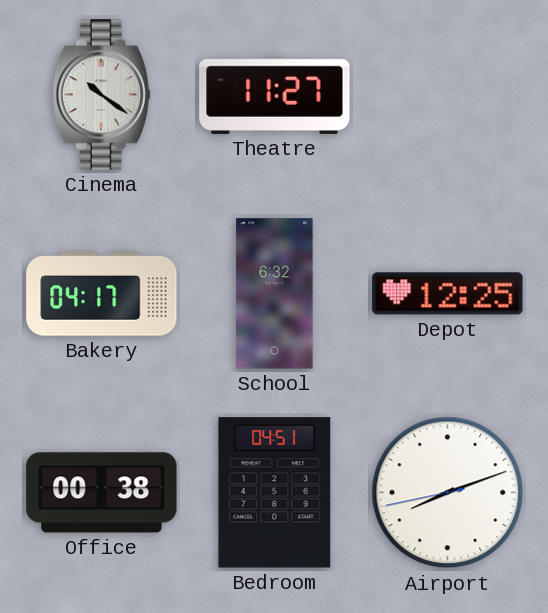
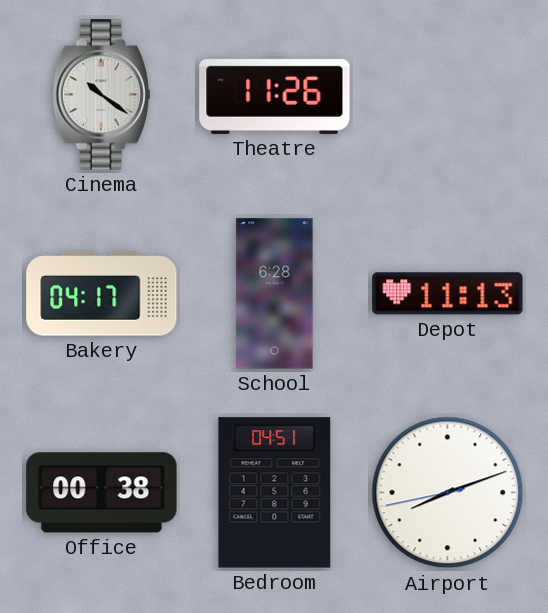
Theatre: 11:27 -> 11:26
School: 6:32 -> 6:28
Depot: 12:25 -> 11:13
